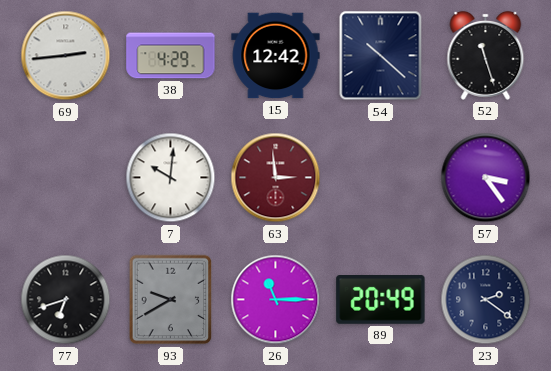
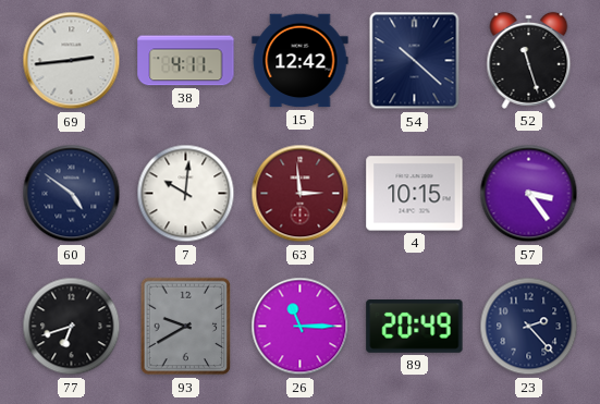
38: 4:29 -> 4:11
60: none -> 4:51
4: none -> 10:15
23: 2:21 -> 2:23
